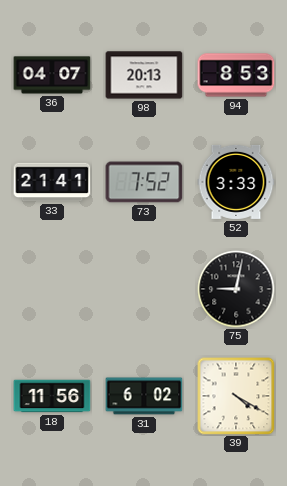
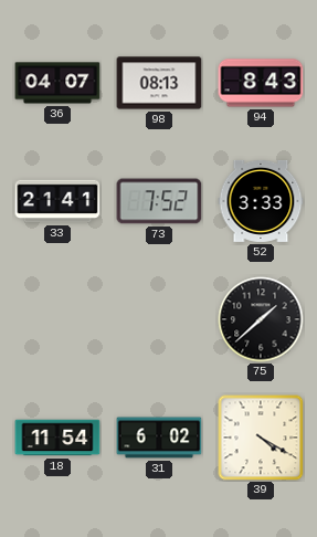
98: 20:13 -> 08:13
94: 8:53 -> 8:43
75: 9:02 -> 1:38
18: 11:56 -> 11:54
